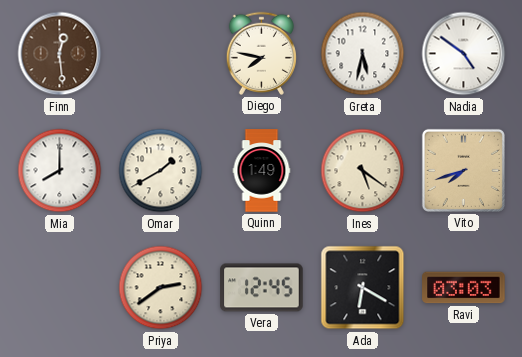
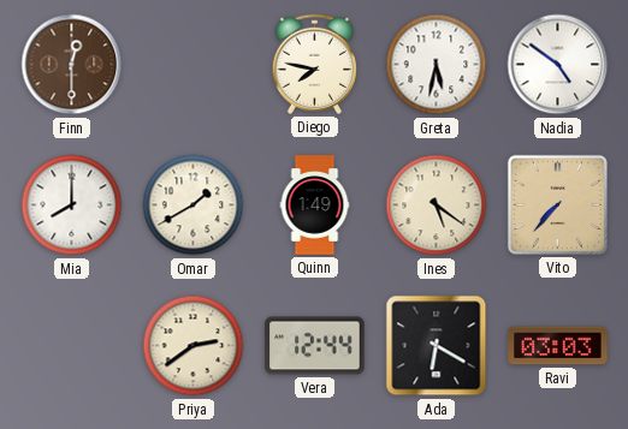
Finn: 12:29 -> 12:30
Vito: 7:42 -> 7:37
Vera: 12:45 -> 12:44
